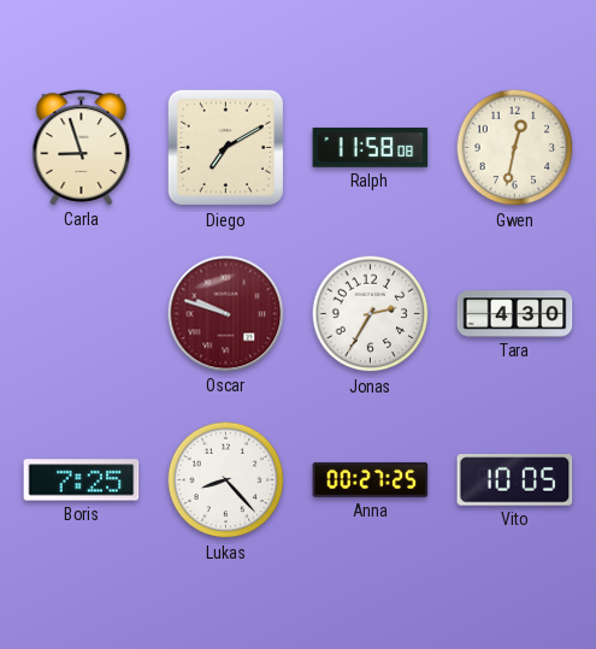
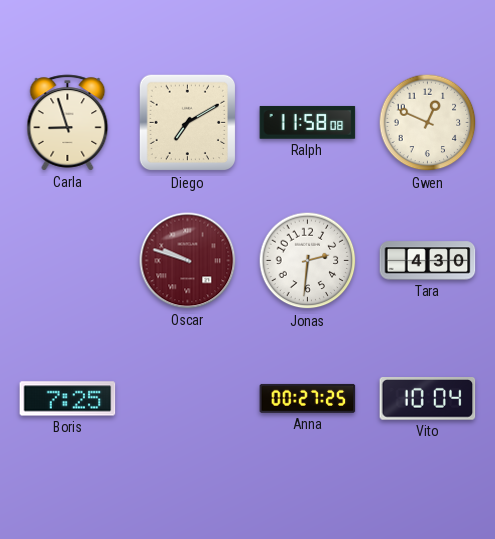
Gwen: 12:32 -> 12:49
Jonas: 2:35 -> 2:31
Lukas: 8:23 -> none
Vito: 10:05 -> 10:04
